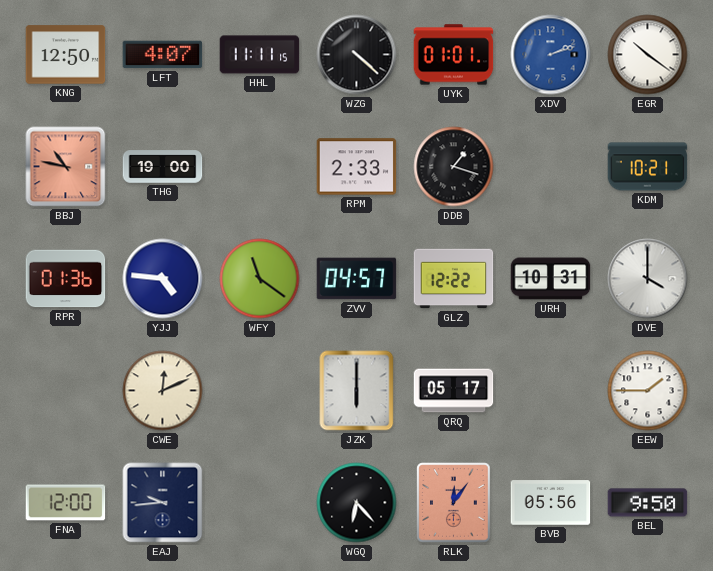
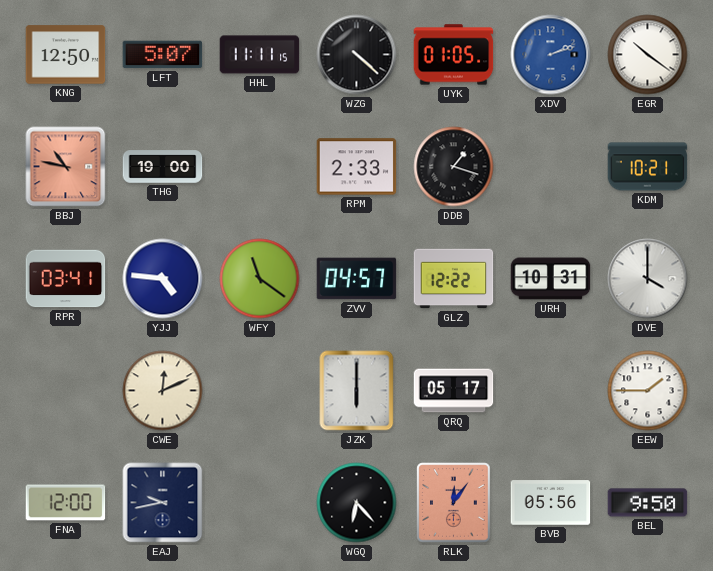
LFT: 4:07 -> 5:07
UYK: 01:01 -> 01:05
RPR: 01:36 -> 03:41
EAJ: 9:44 -> 9:43
